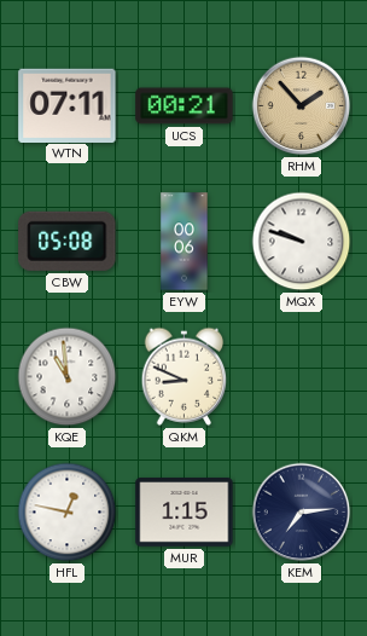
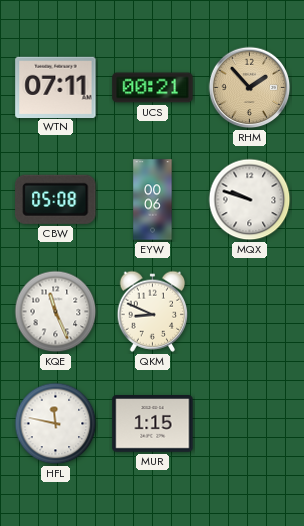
KQE: 10:59 -> 11:26
HFL: 12:47 -> 11:47
KEM: 7:14 -> none
